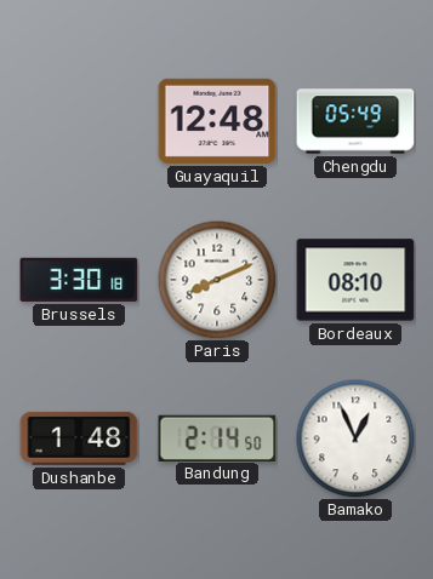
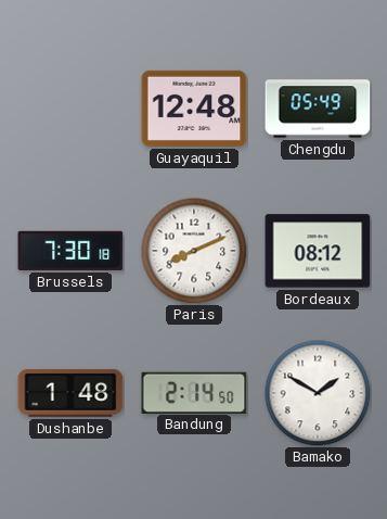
Brussels: 3:30 -> 7:30
Bordeaux: 08:10 -> 08:12
Bamako: 12:56 -> 1:50
